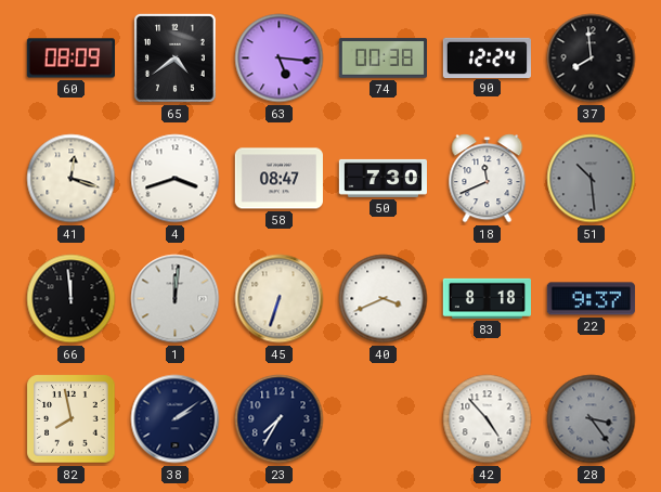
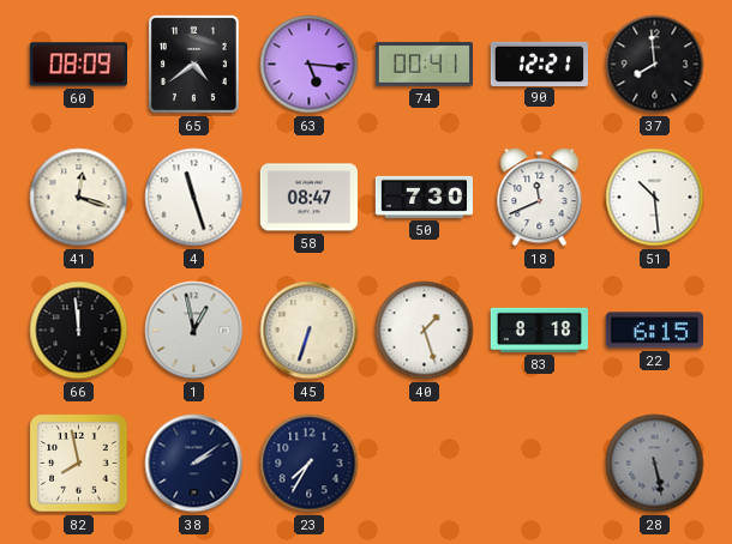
74: 00:38 -> 00:41
90: 12:24 -> 12:21
4: 3:42 -> 11:27
51 dial: grey -> white
1: 12:01 -> 12:58
40: 3:41 -> 1:27
22: 9:37 -> 6:15
42: 4:53 -> none
28: 3:24 -> 5:28
